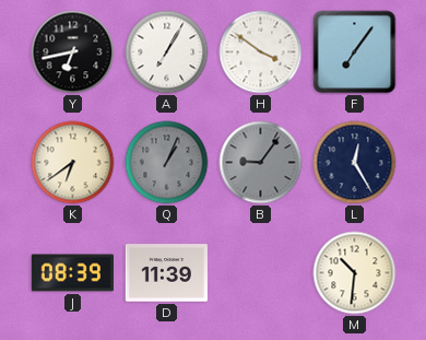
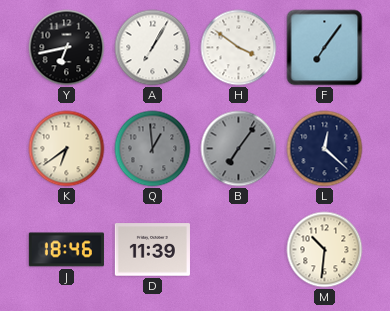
Q: 1:04 -> 12:59
B: 9:06 -> 7:06
L: 12:25 -> 12:22
J: 08:39 -> 18:46
